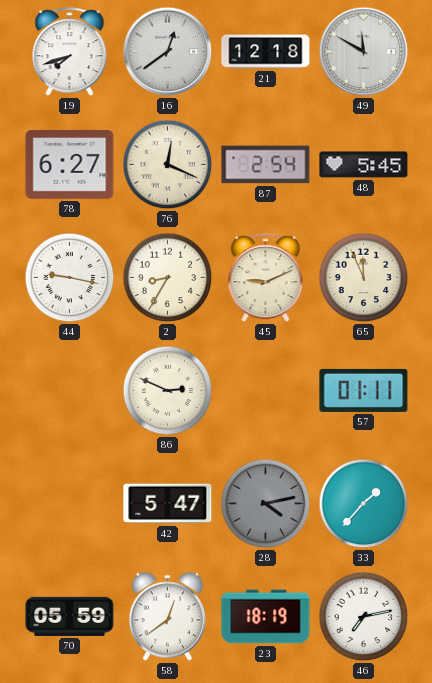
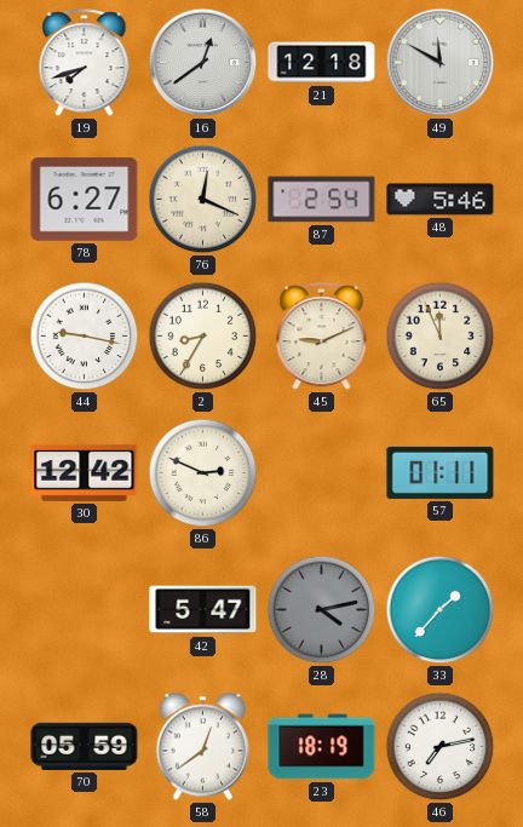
48: 5:45 -> 5:46
30: none -> 12:42
